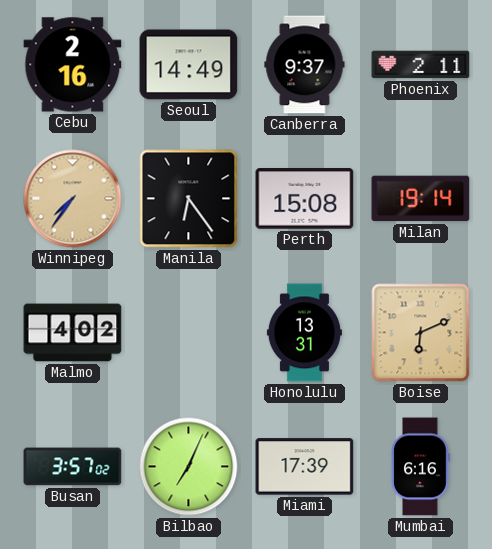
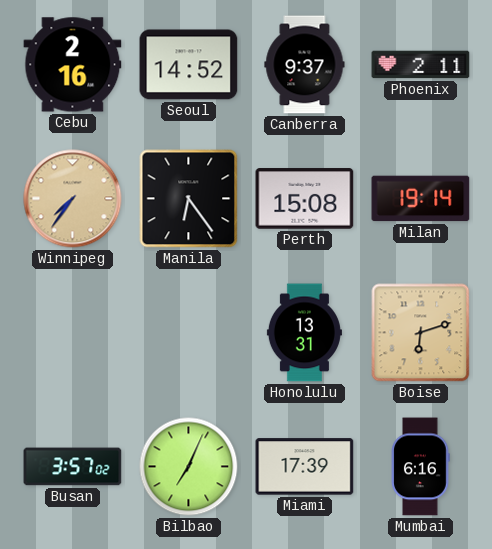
Seoul: 14:49 -> 14:52
Malmo: 4:02 -> none
Boise: 6:11 -> 6:12
